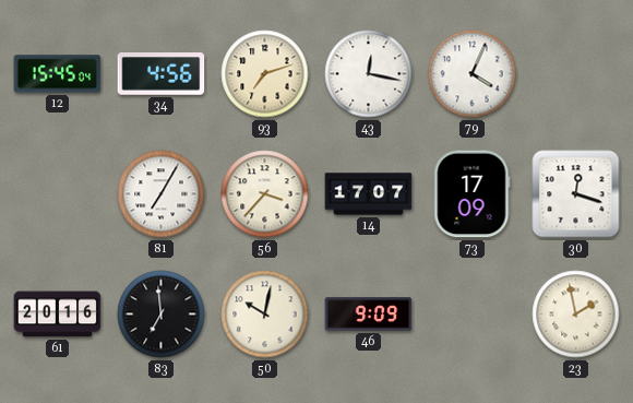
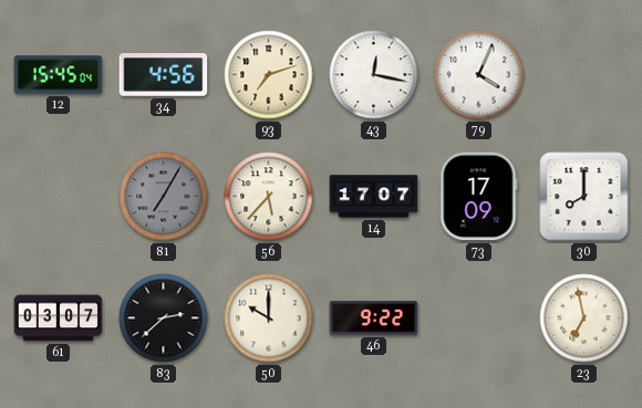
81 dial: white -> grey
56: 3:37 -> 5:37
30: 12:18 -> 8:00
61: 20:16 -> 03:07
83: 6:59 -> 2:38
50: 10:02 -> 10:00
46: 9:09 -> 9:22
23: 1:58 -> 6:58
